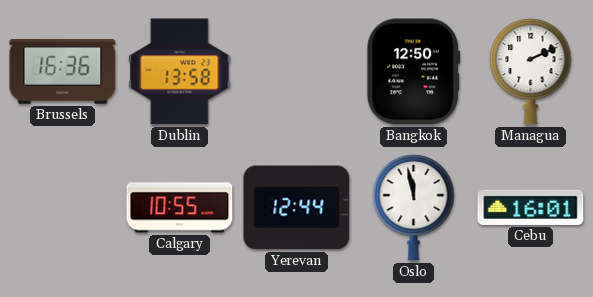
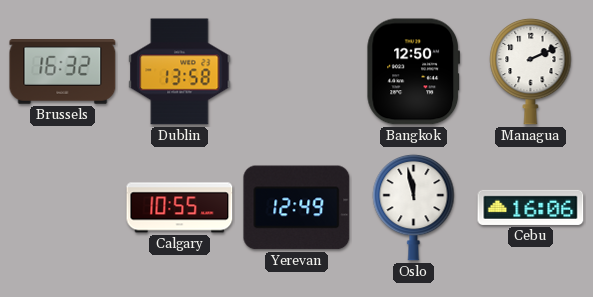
Brussels: 16:36 -> 16:32
Yerevan: 12:44 -> 12:49
Cebu: 16:01 -> 16:06
